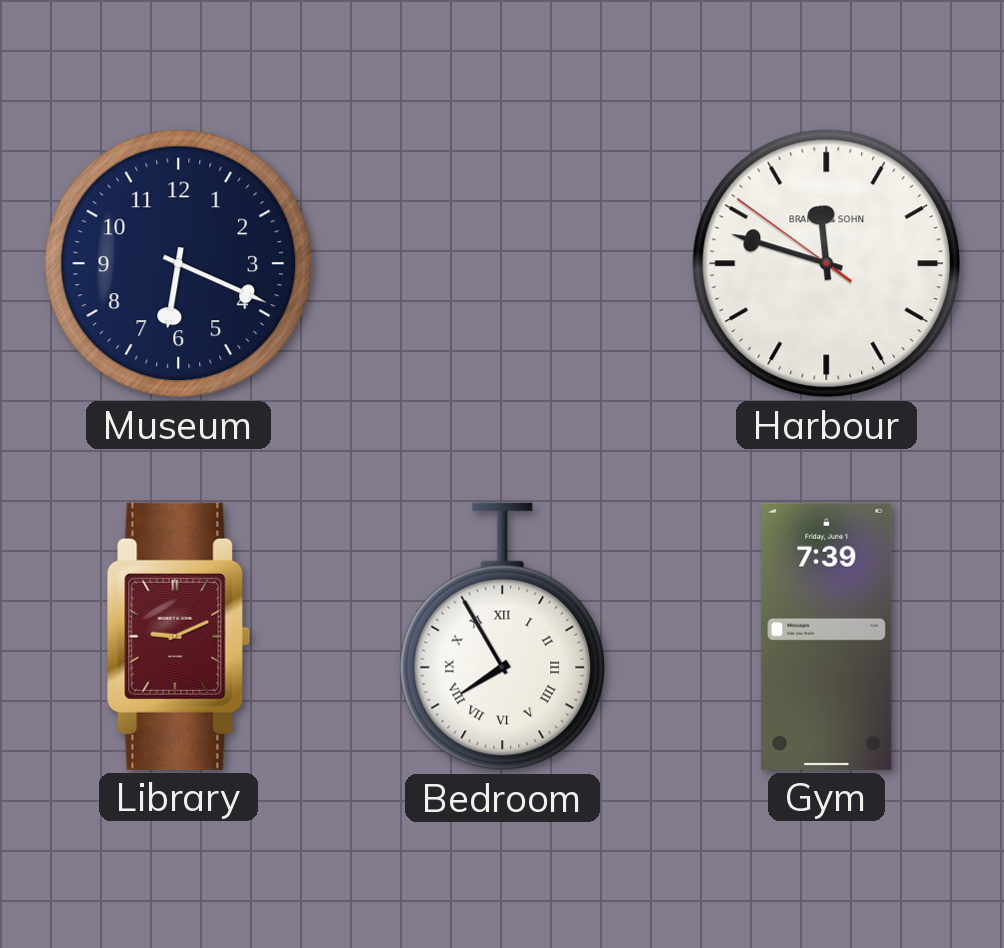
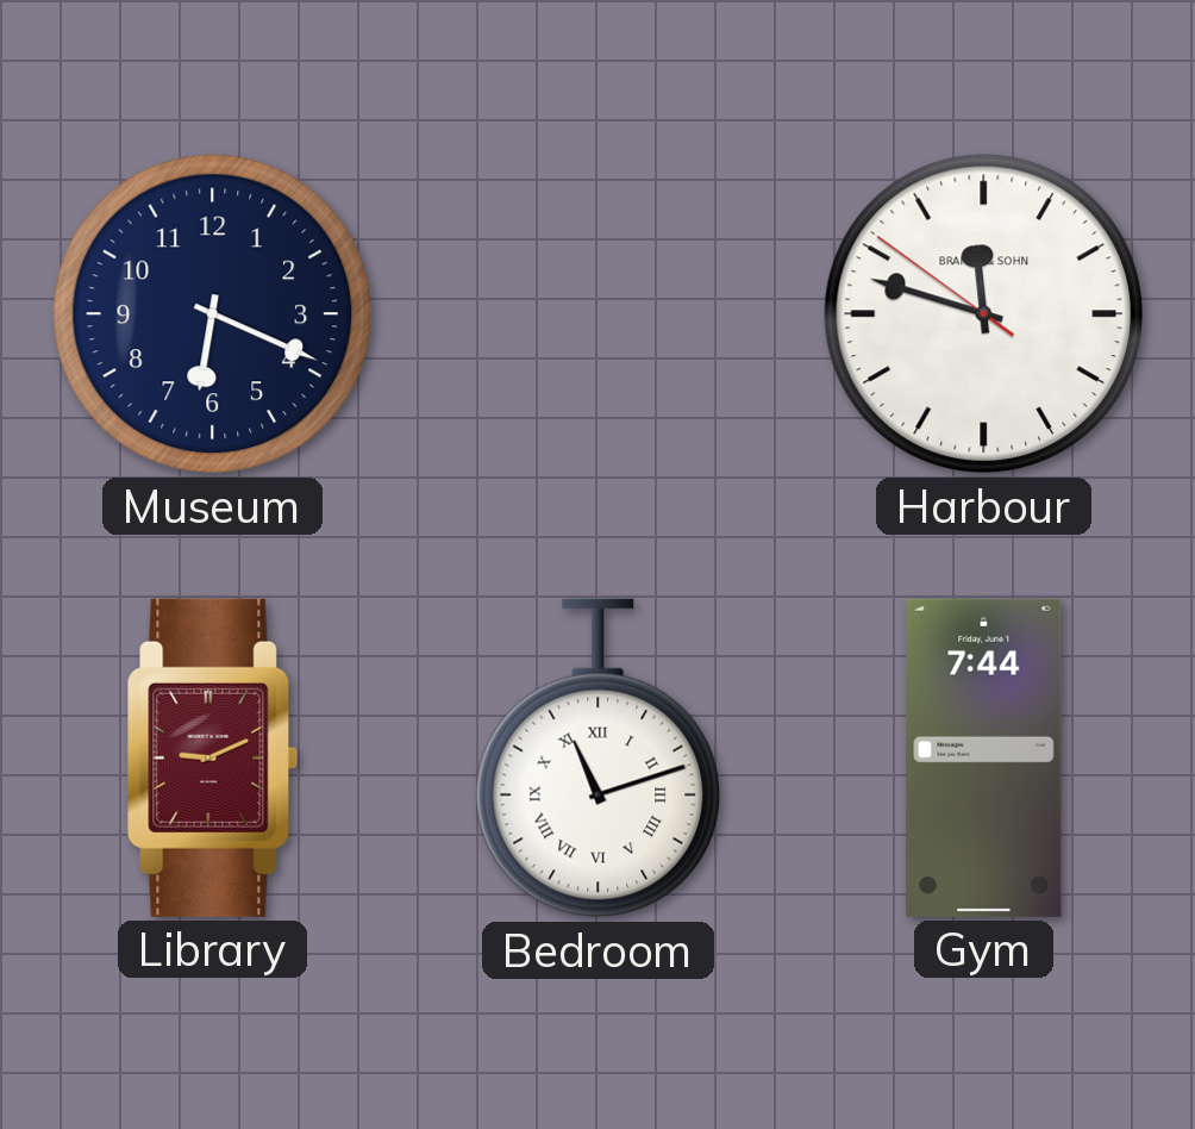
Bedroom: 7:55 -> 11:12
Gym: 7:39 -> 7:44
